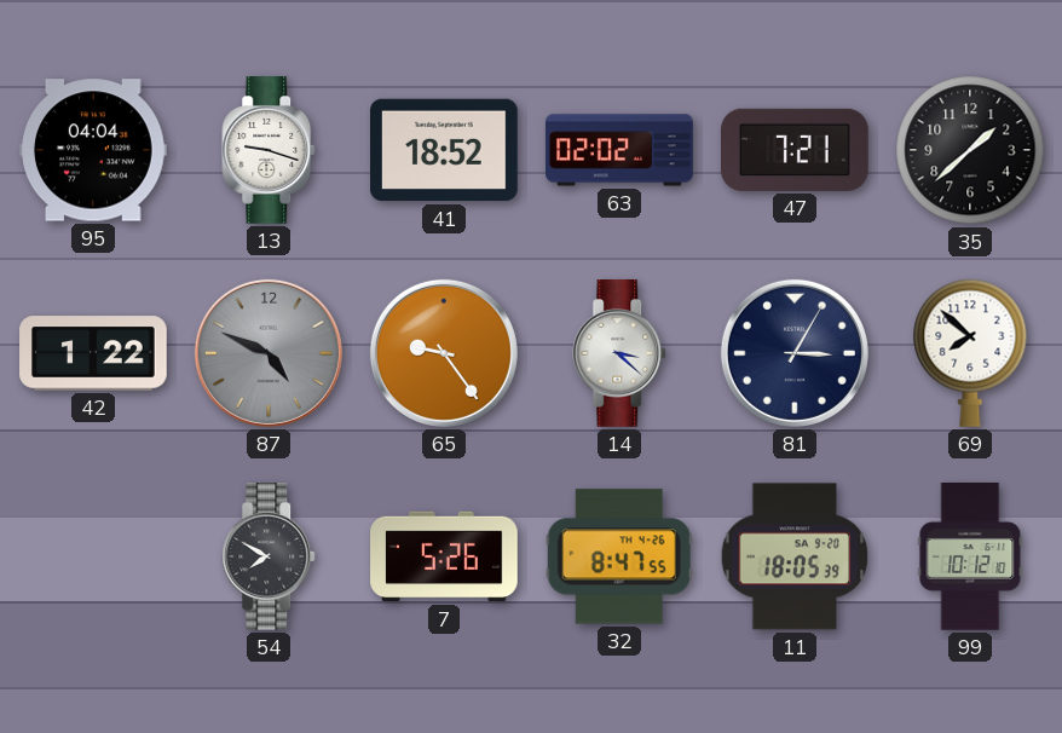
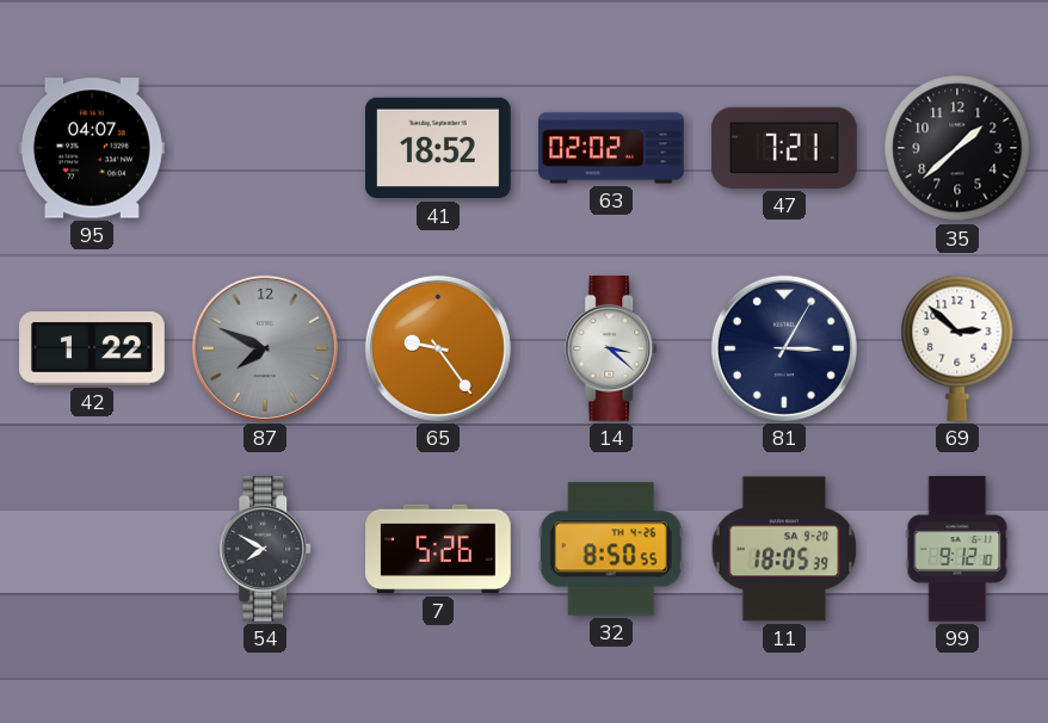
95: 04:04 -> 04:07
13: 9:18 -> none
87: 4:49 -> 7:49
69: 7:52 -> 2:52
32: 8:47 -> 8:50
99: 10:12 -> 9:12
